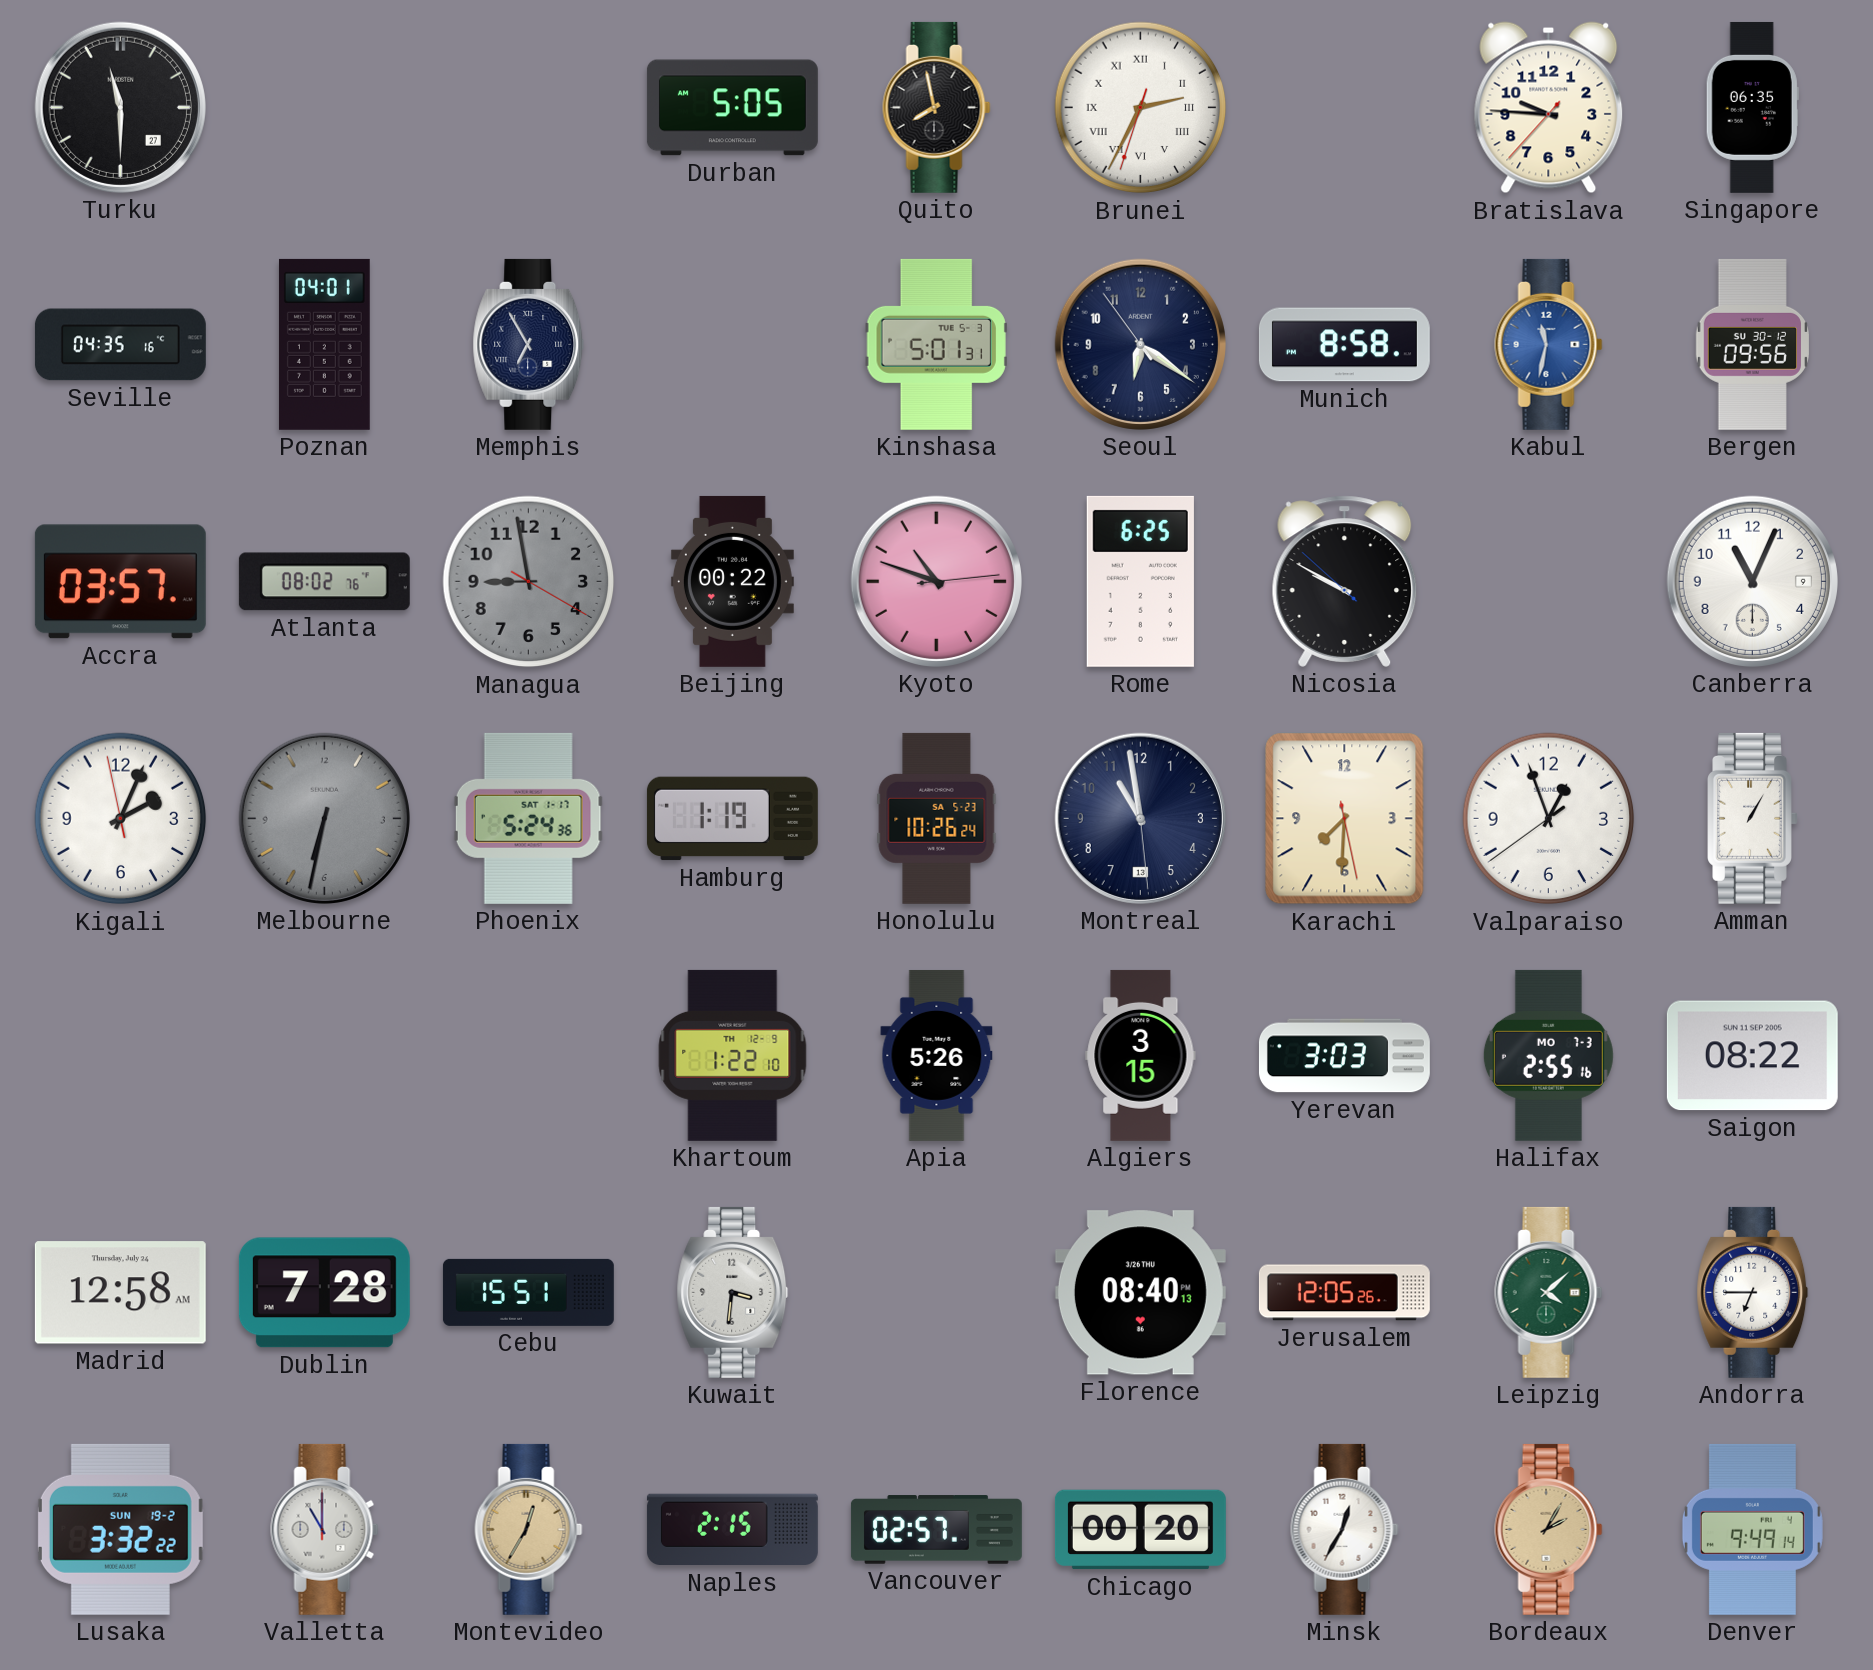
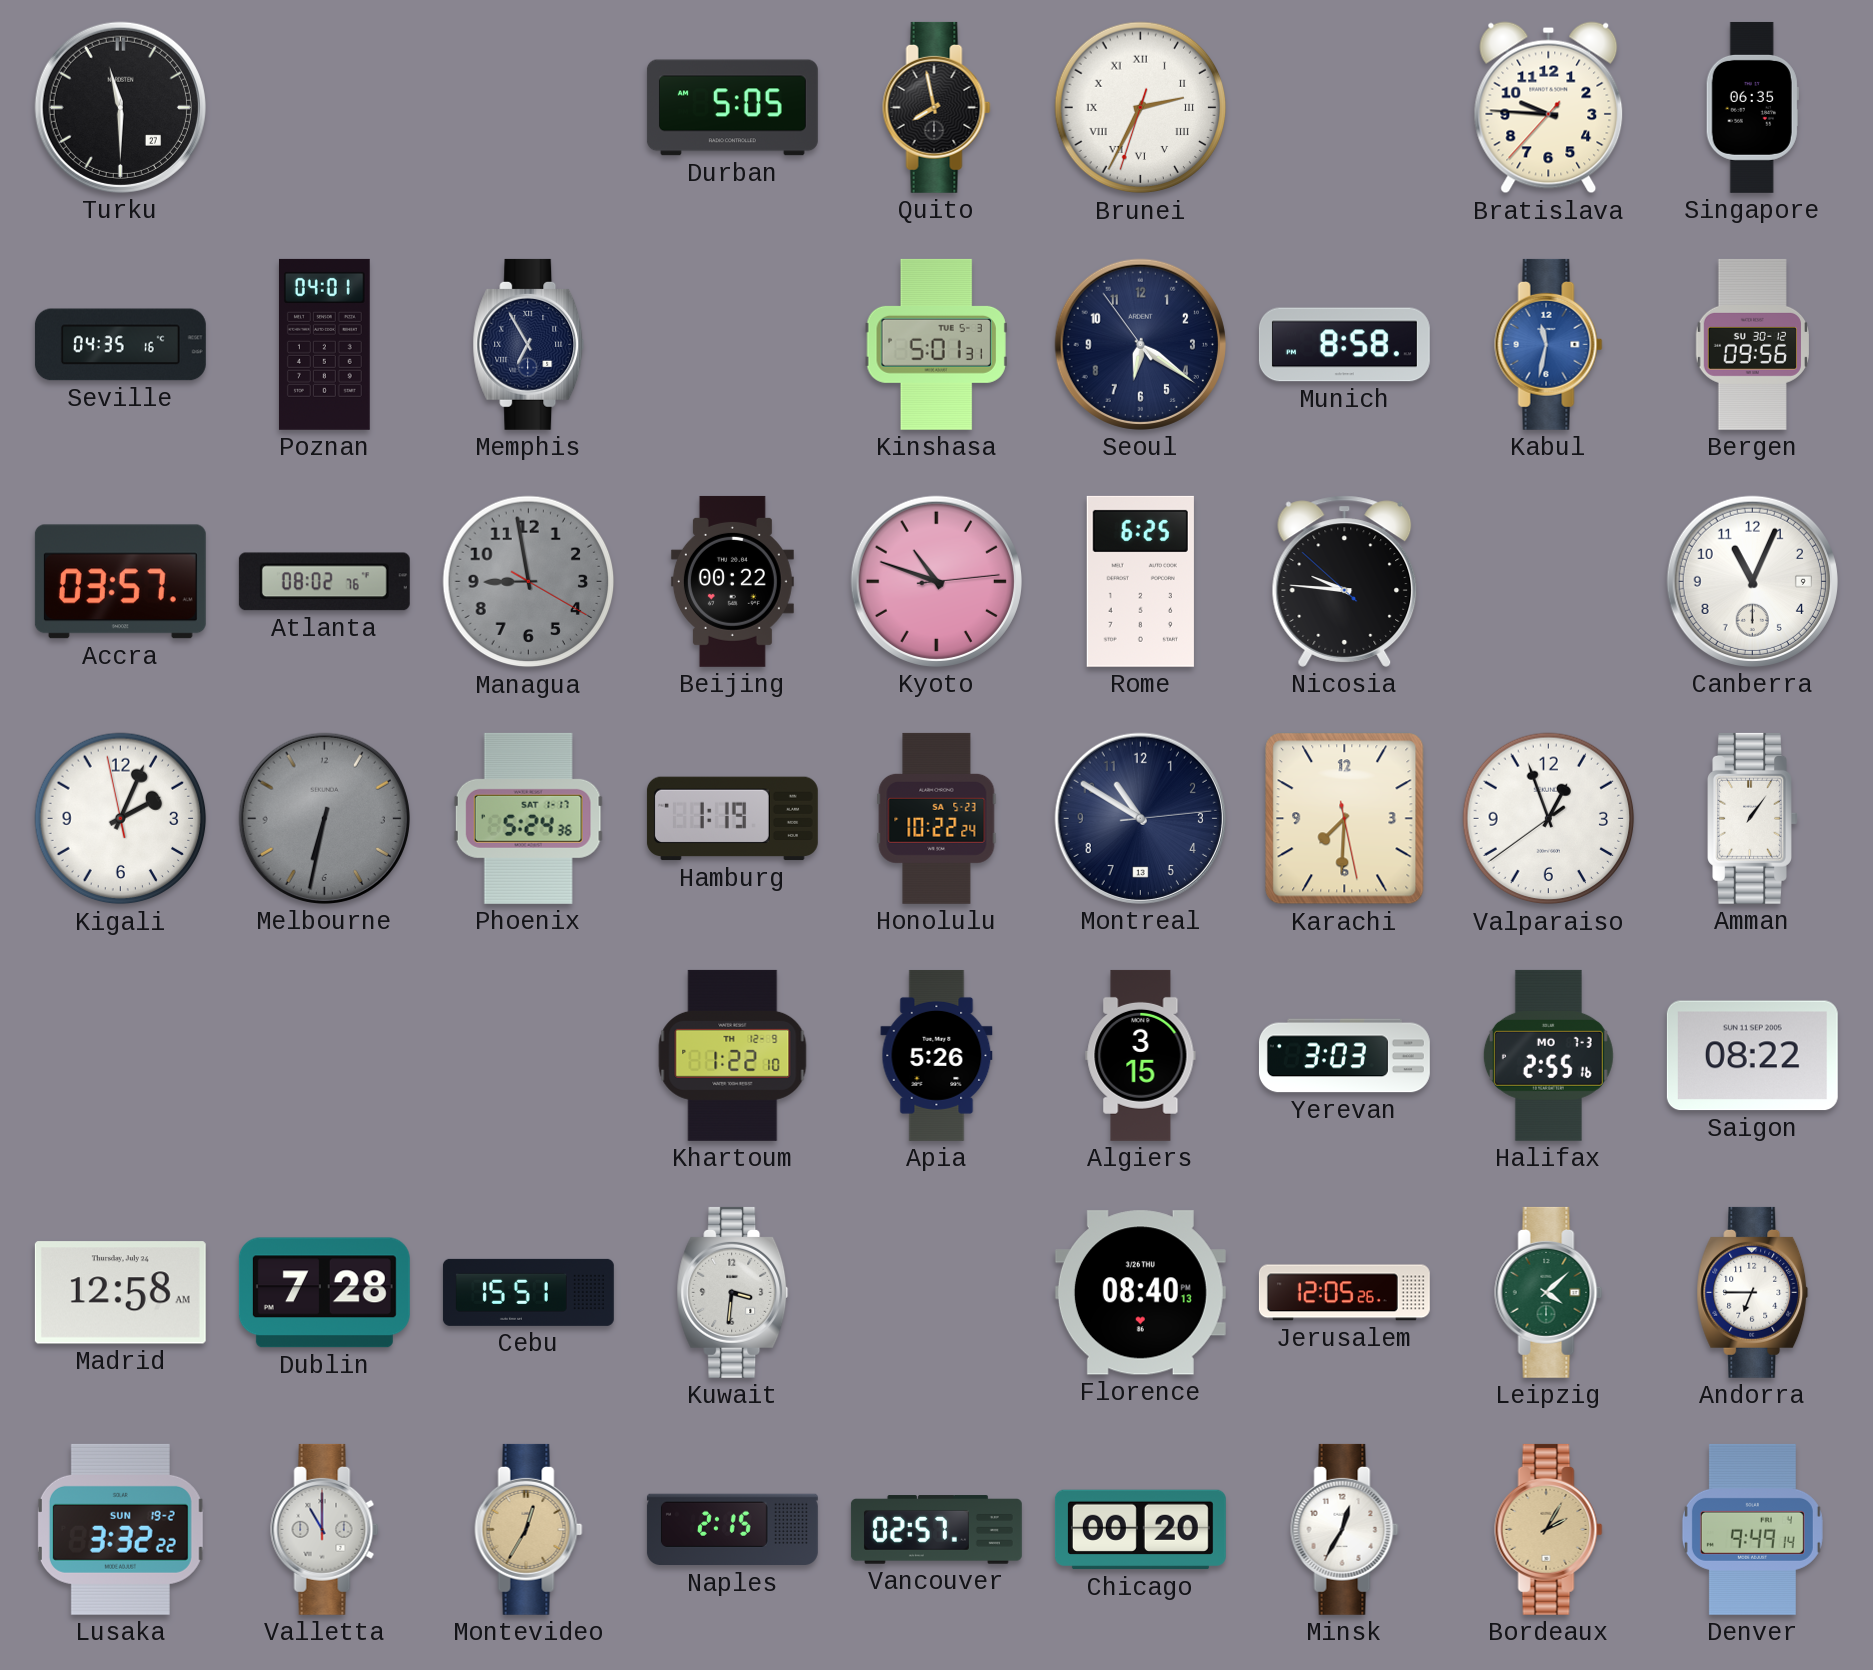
Nicosia: 9:49 -> 9:45
Honolulu: 10:26 -> 10:22
Montreal: 10:58 -> 10:50
Amman: 1:05 -> 1:06
